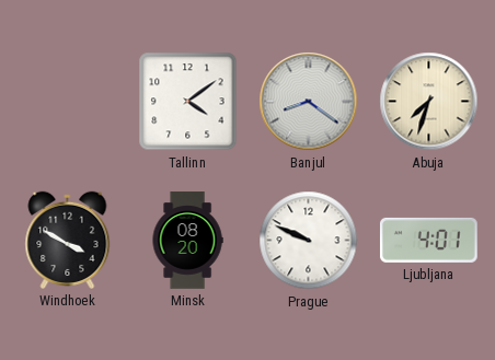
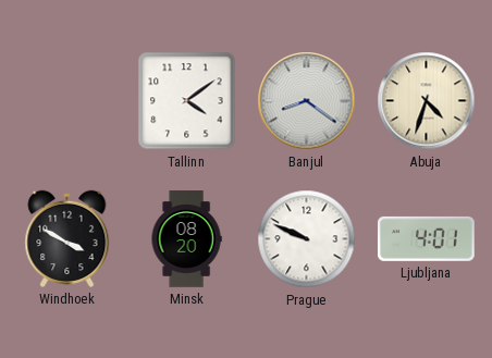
Abuja: 7:33 -> 4:33
